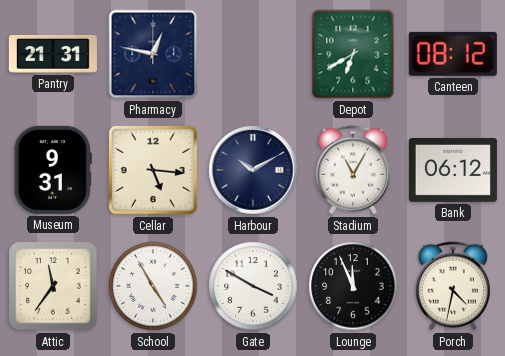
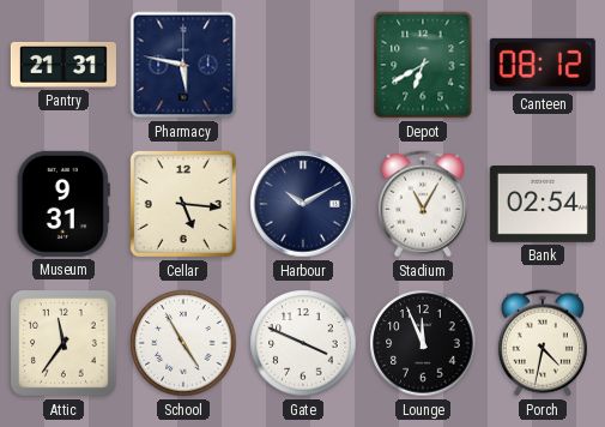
Pharmacy: 12:47 -> 5:47
Bank: 06:12 -> 02:54
Gate: 3:50 -> 3:49
